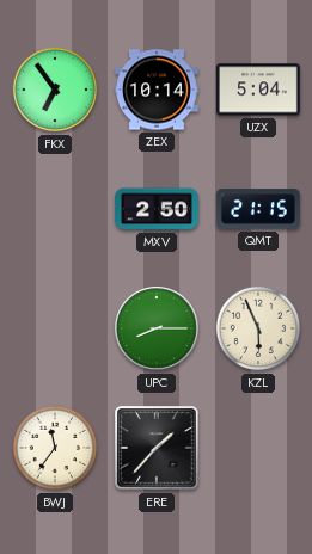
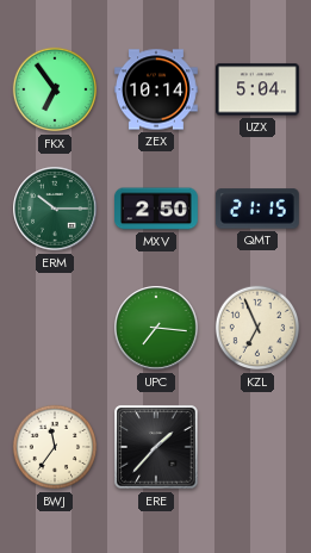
ERM: none -> 10:15
UPC: 8:15 -> 7:16
KZL: 5:56 -> 6:56
